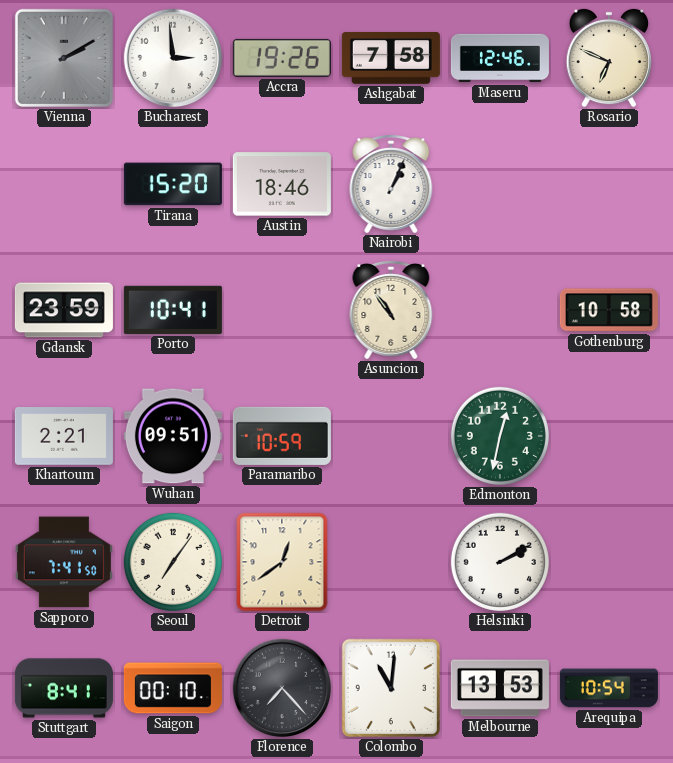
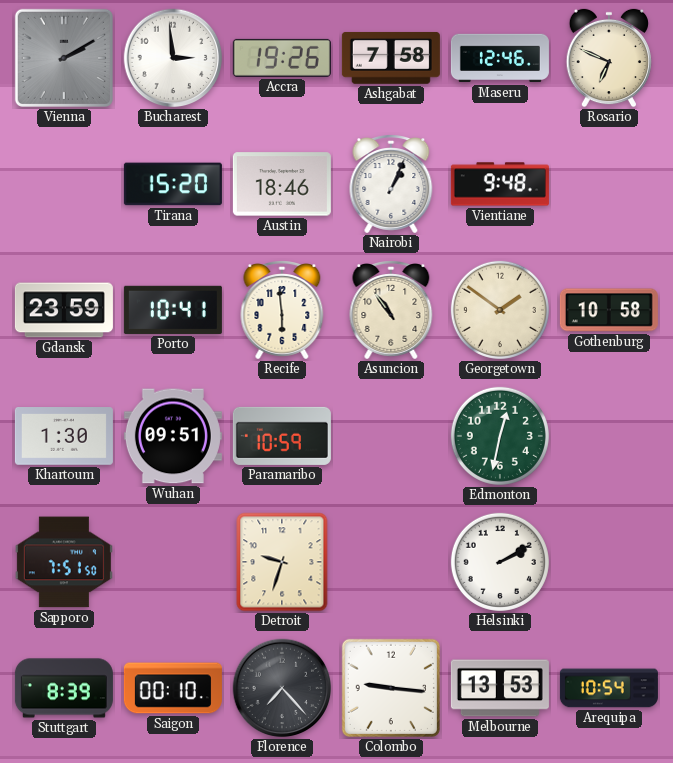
Vientiane: none -> 9:48
Recife: none -> 5:59
Georgetown: none -> 1:51
Khartoum: 2:21 -> 1:30
Sapporo: 7:41 -> 7:51
Seoul: 7:06 -> none
Detroit: 12:39 -> 9:33
Stuttgart: 8:41 -> 8:39
Colombo: 11:01 -> 9:16
